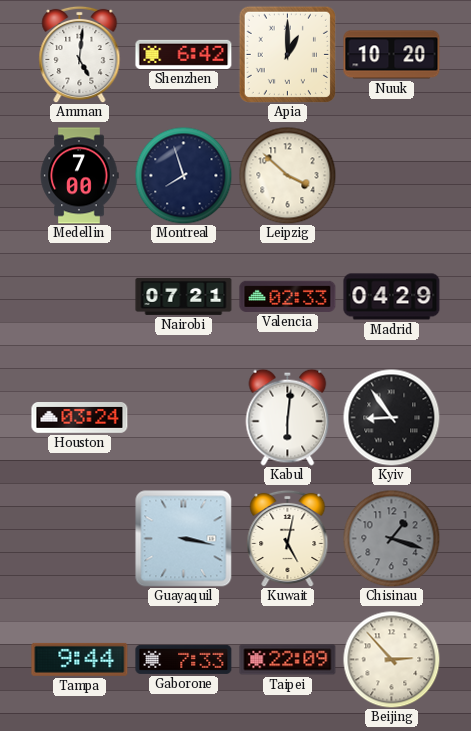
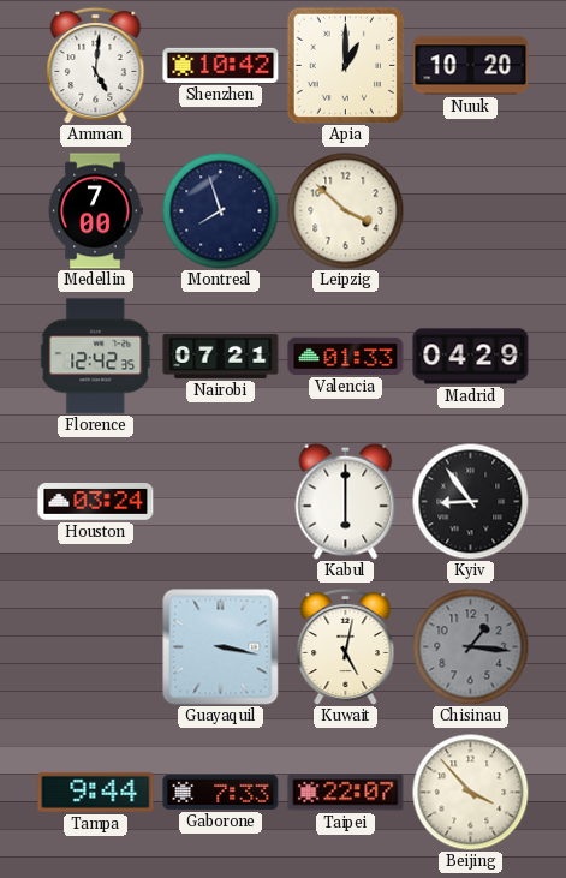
Shenzhen: 6:42 -> 10:42
Florence: none -> 12:42
Valencia: 02:33 -> 01:33
Kabul: 6:01 -> 6:00
Chisinau: 1:18 -> 1:16
Taipei: 22:09 -> 22:07
Beijing: 2:53 -> 3:53
